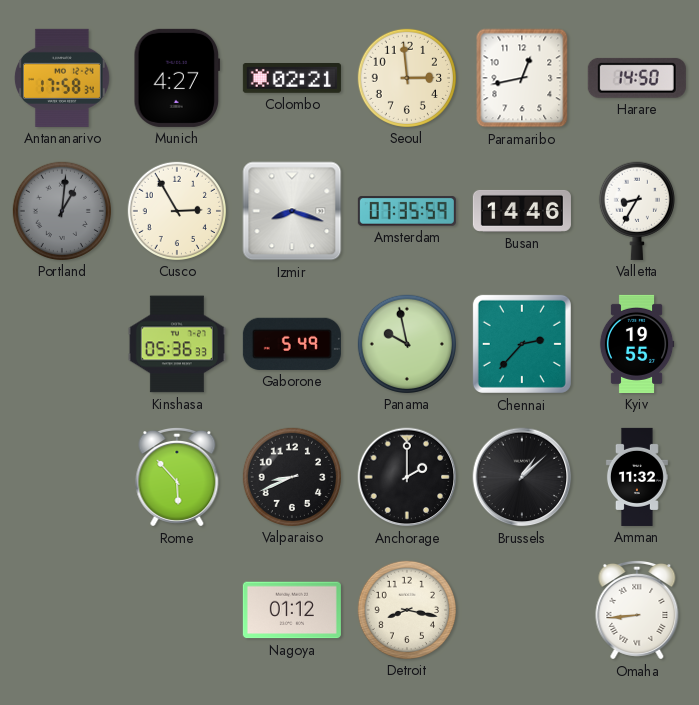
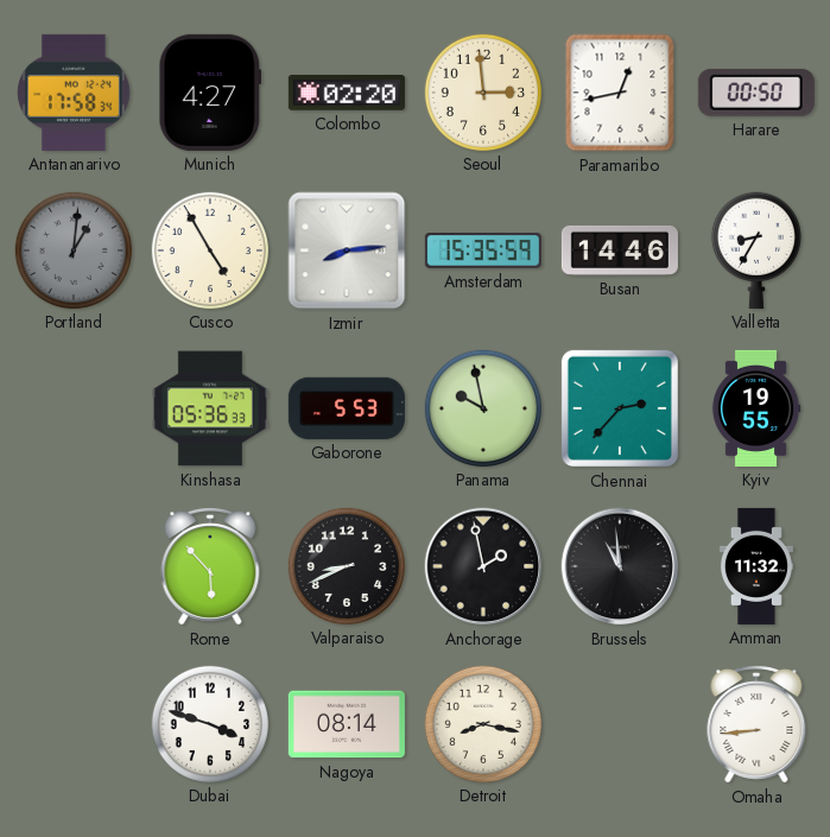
Colombo: 02:21 -> 02:20
Harare: 14:50 -> 00:50
Cusco: 2:55 -> 4:55
Izmir: 8:18 -> 8:14
Amsterdam: 07:35 -> 15:35
Gaborone: 5:49 -> 5:53
Anchorage: 2:00 -> 1:58
Brussels: 1:08 -> 10:59
Dubai: none -> 3:48
Nagoya: 01:12 -> 08:14
